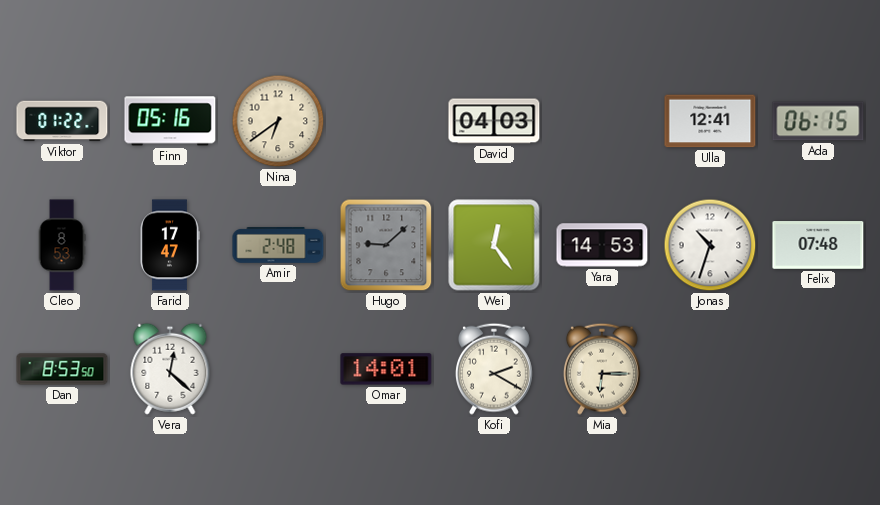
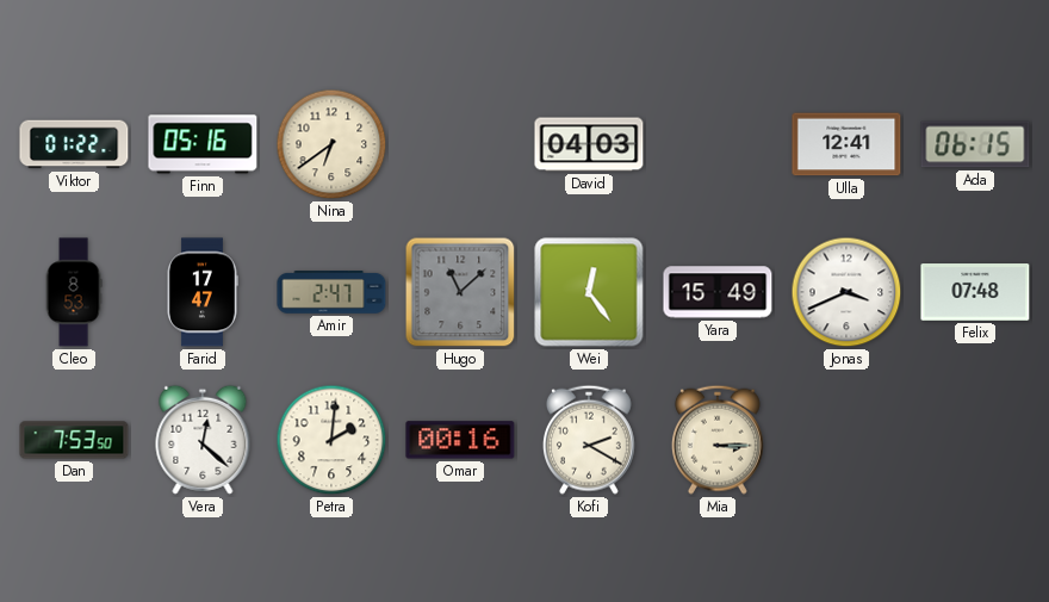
Amir: 2:48 -> 2:47
Hugo: 9:08 -> 11:08
Yara: 14:53 -> 15:49
Jonas: 10:33 -> 3:41
Dan: 8:53 -> 7:53
Petra: none -> 2:01
Omar: 14:01 -> 00:16
Mia: 6:15 -> 3:15
